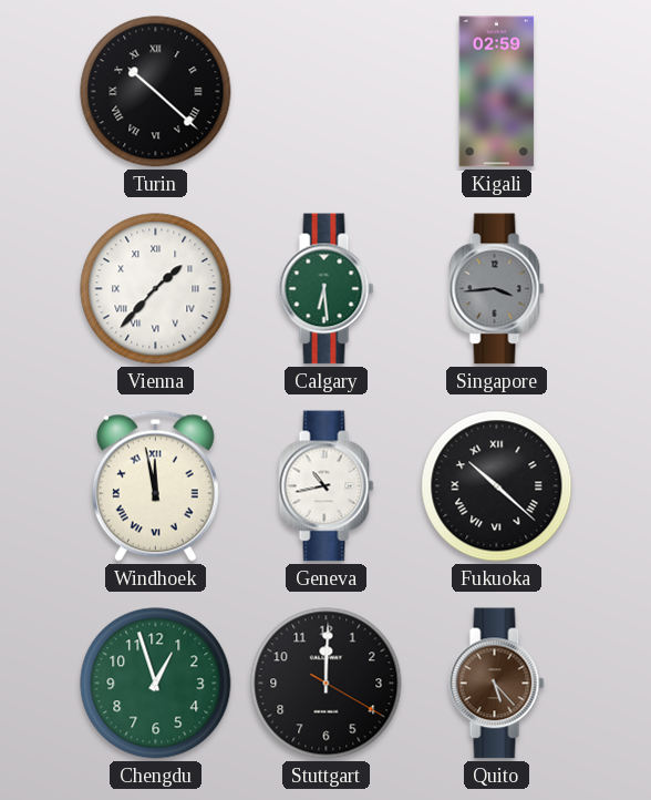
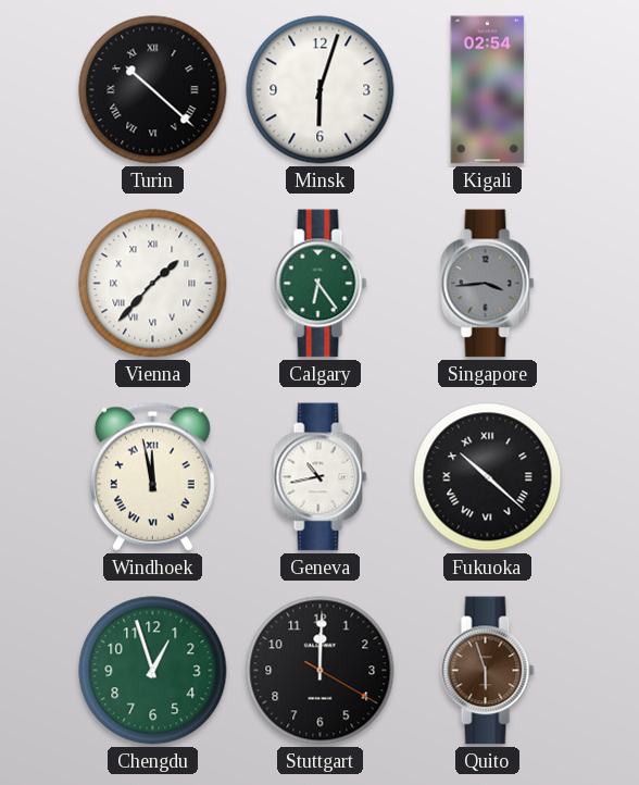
Minsk: none -> 6:03
Kigali: 02:59 -> 02:54
Calgary: 6:29 -> 6:24
Quito: 5:23 -> 5:57
